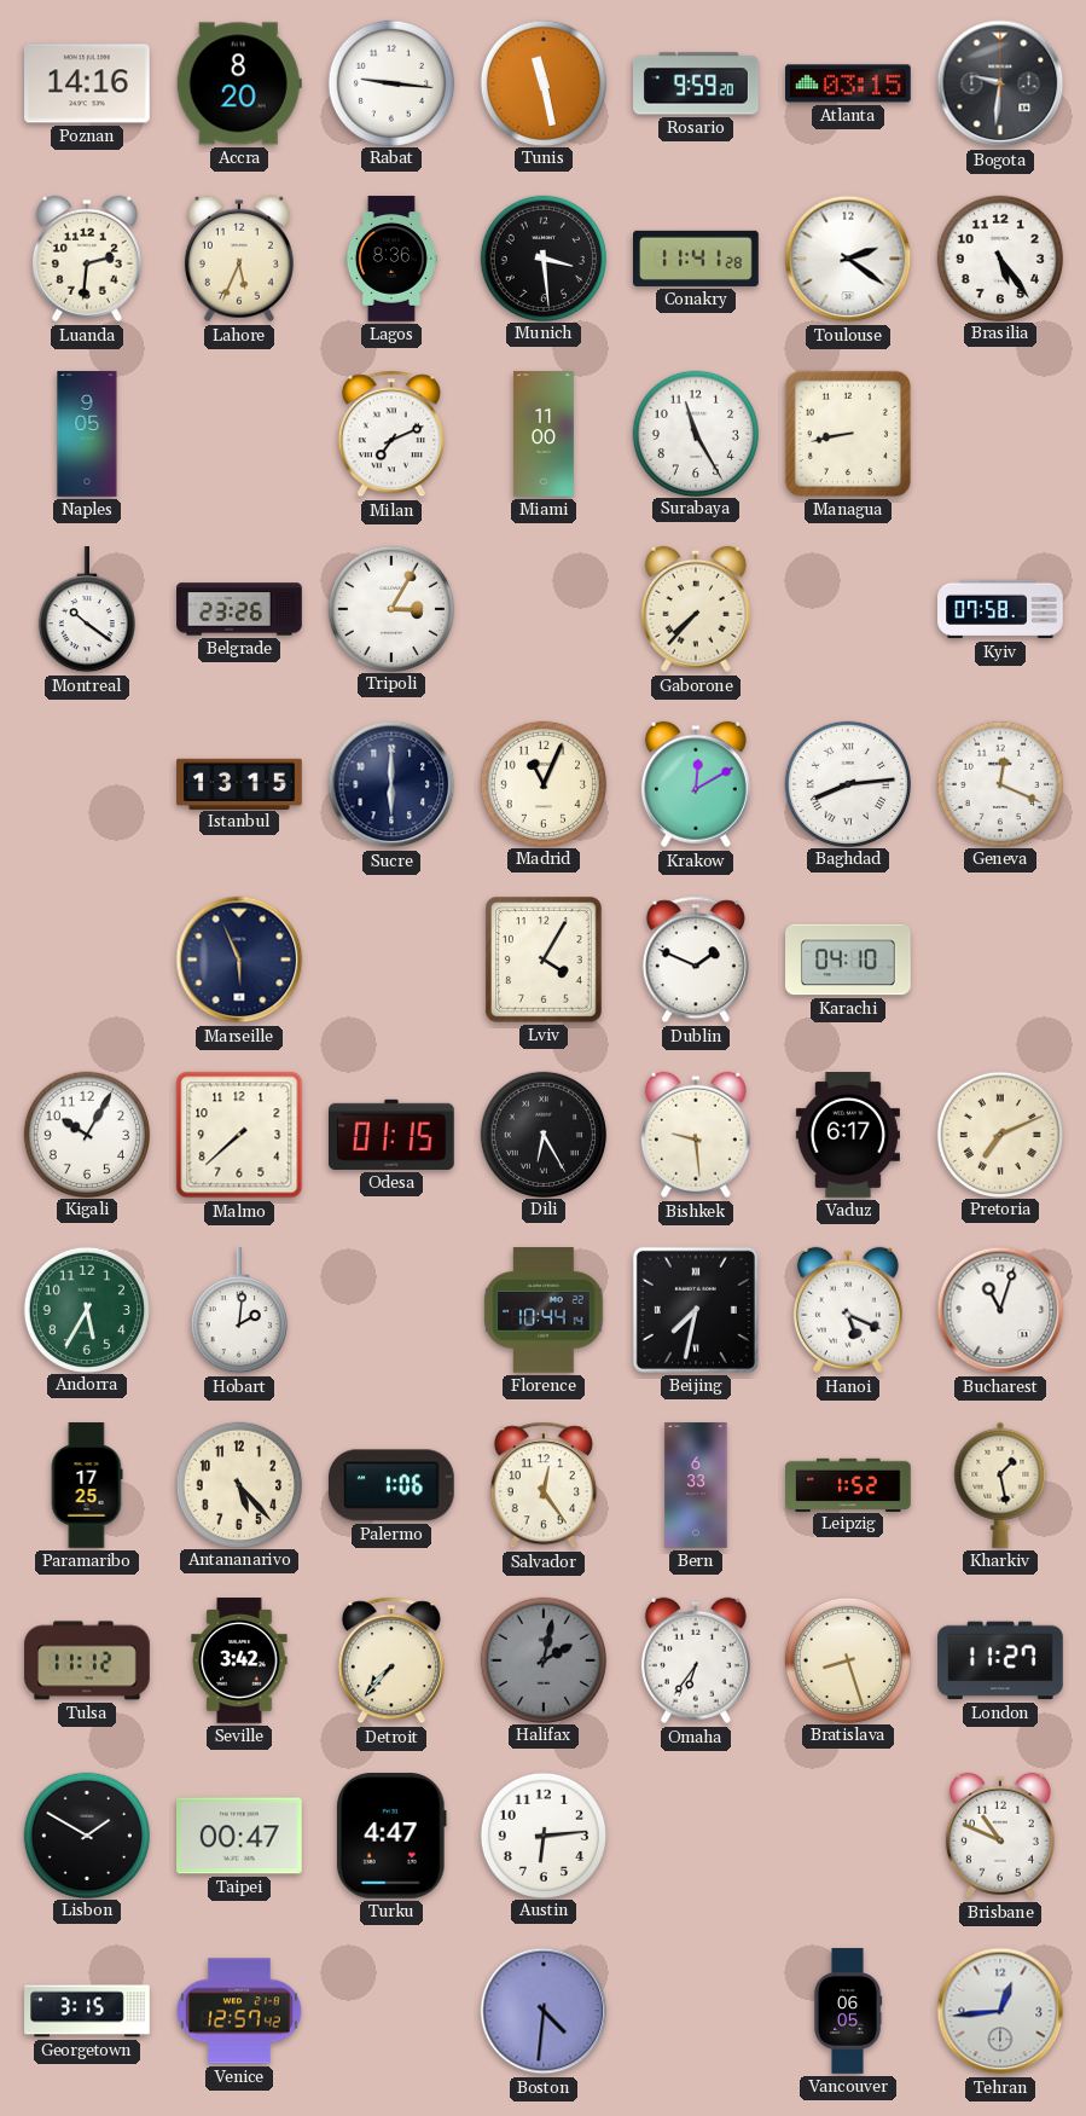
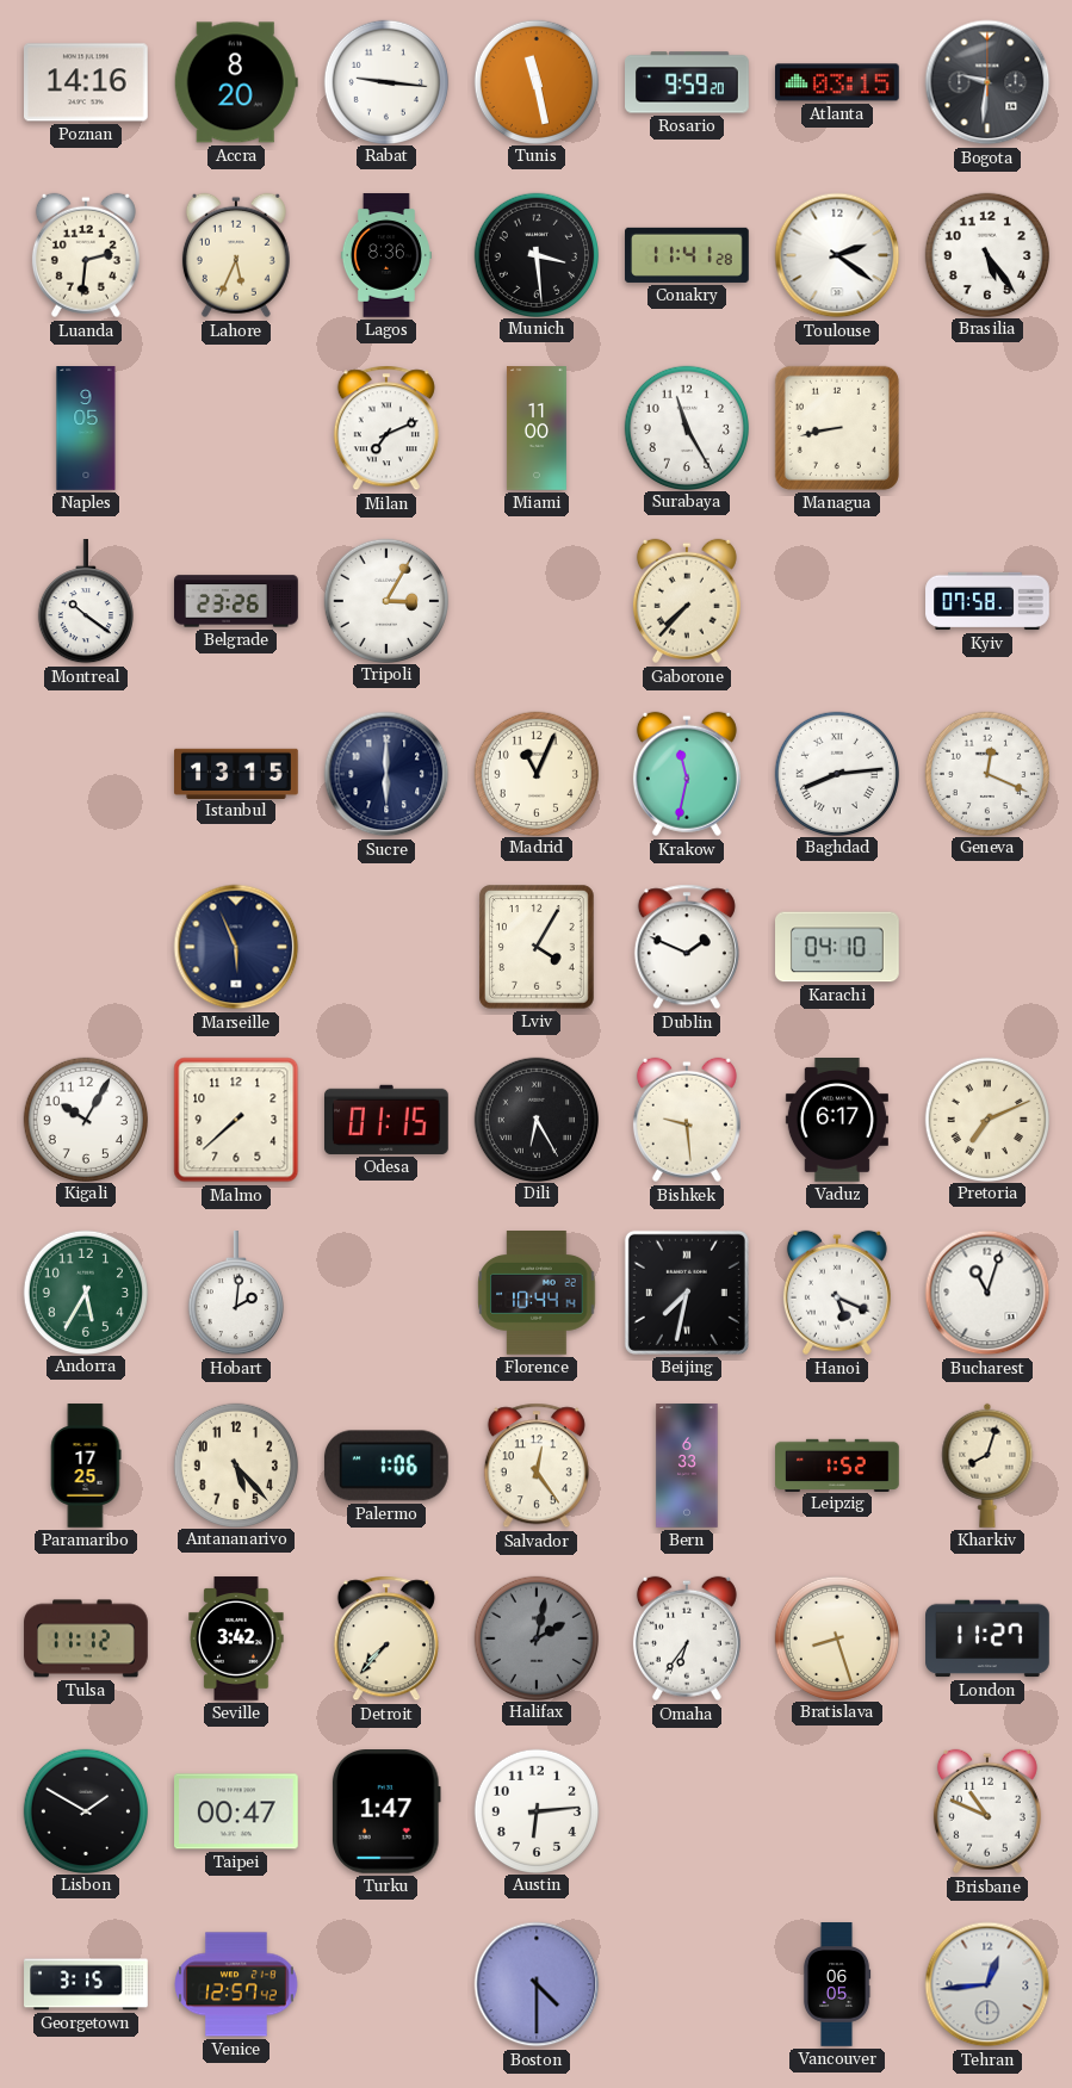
Krakow: 12:10 -> 11:32
Kharkiv: 1:28 -> 8:03
Turku: 4:47 -> 1:47
Boston: 4:31 -> 4:30
